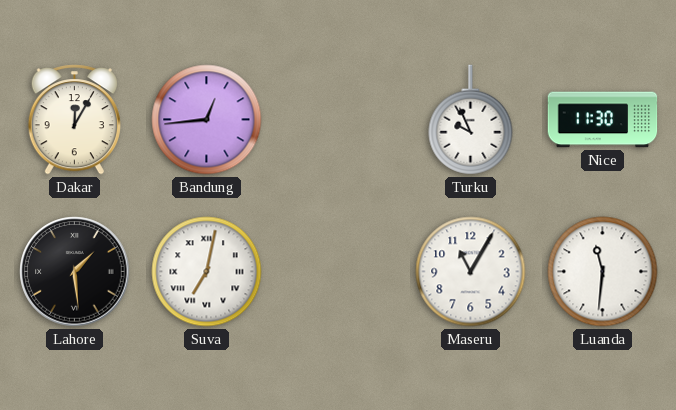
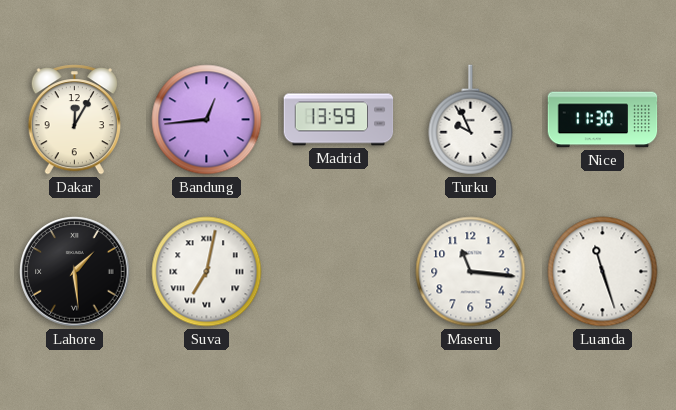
Madrid: none -> 13:59
Maseru: 11:05 -> 11:16
Luanda: 11:31 -> 11:27
